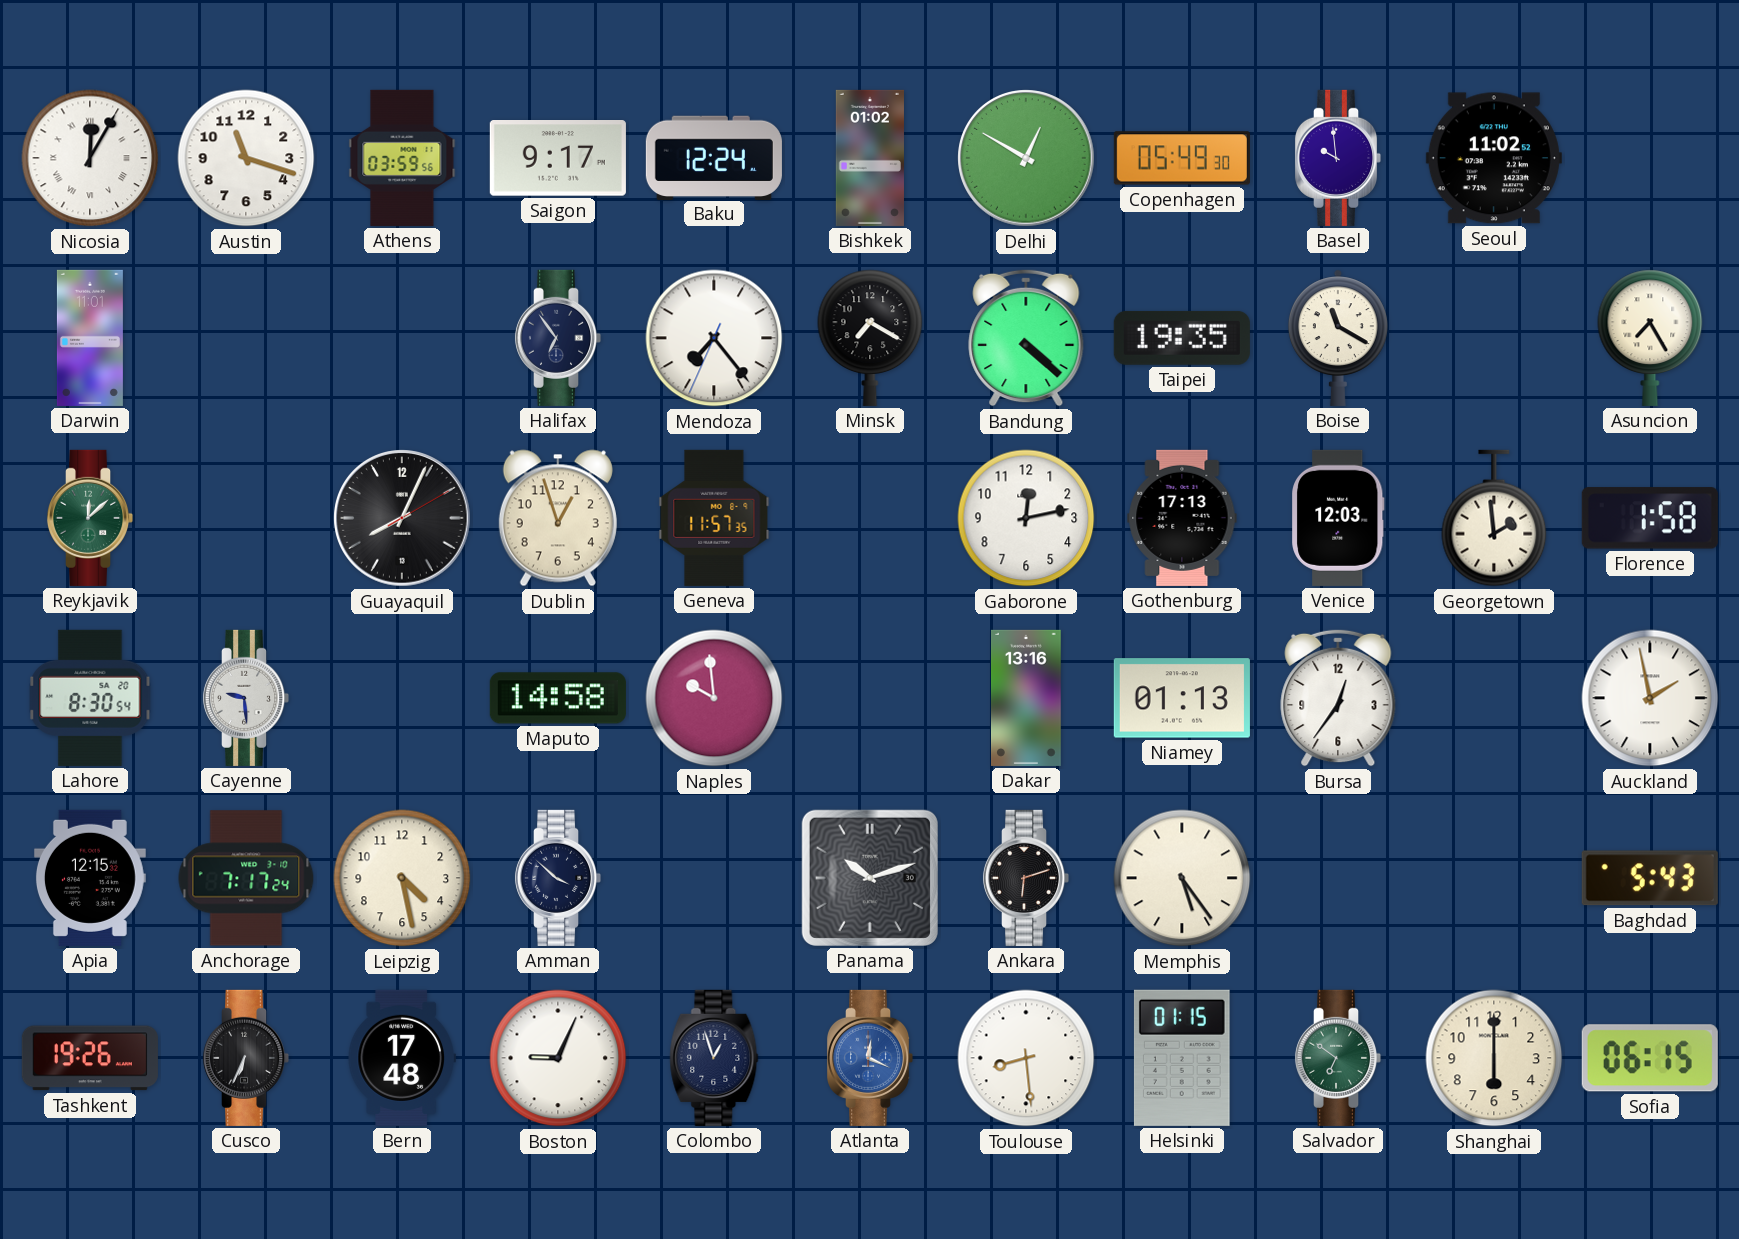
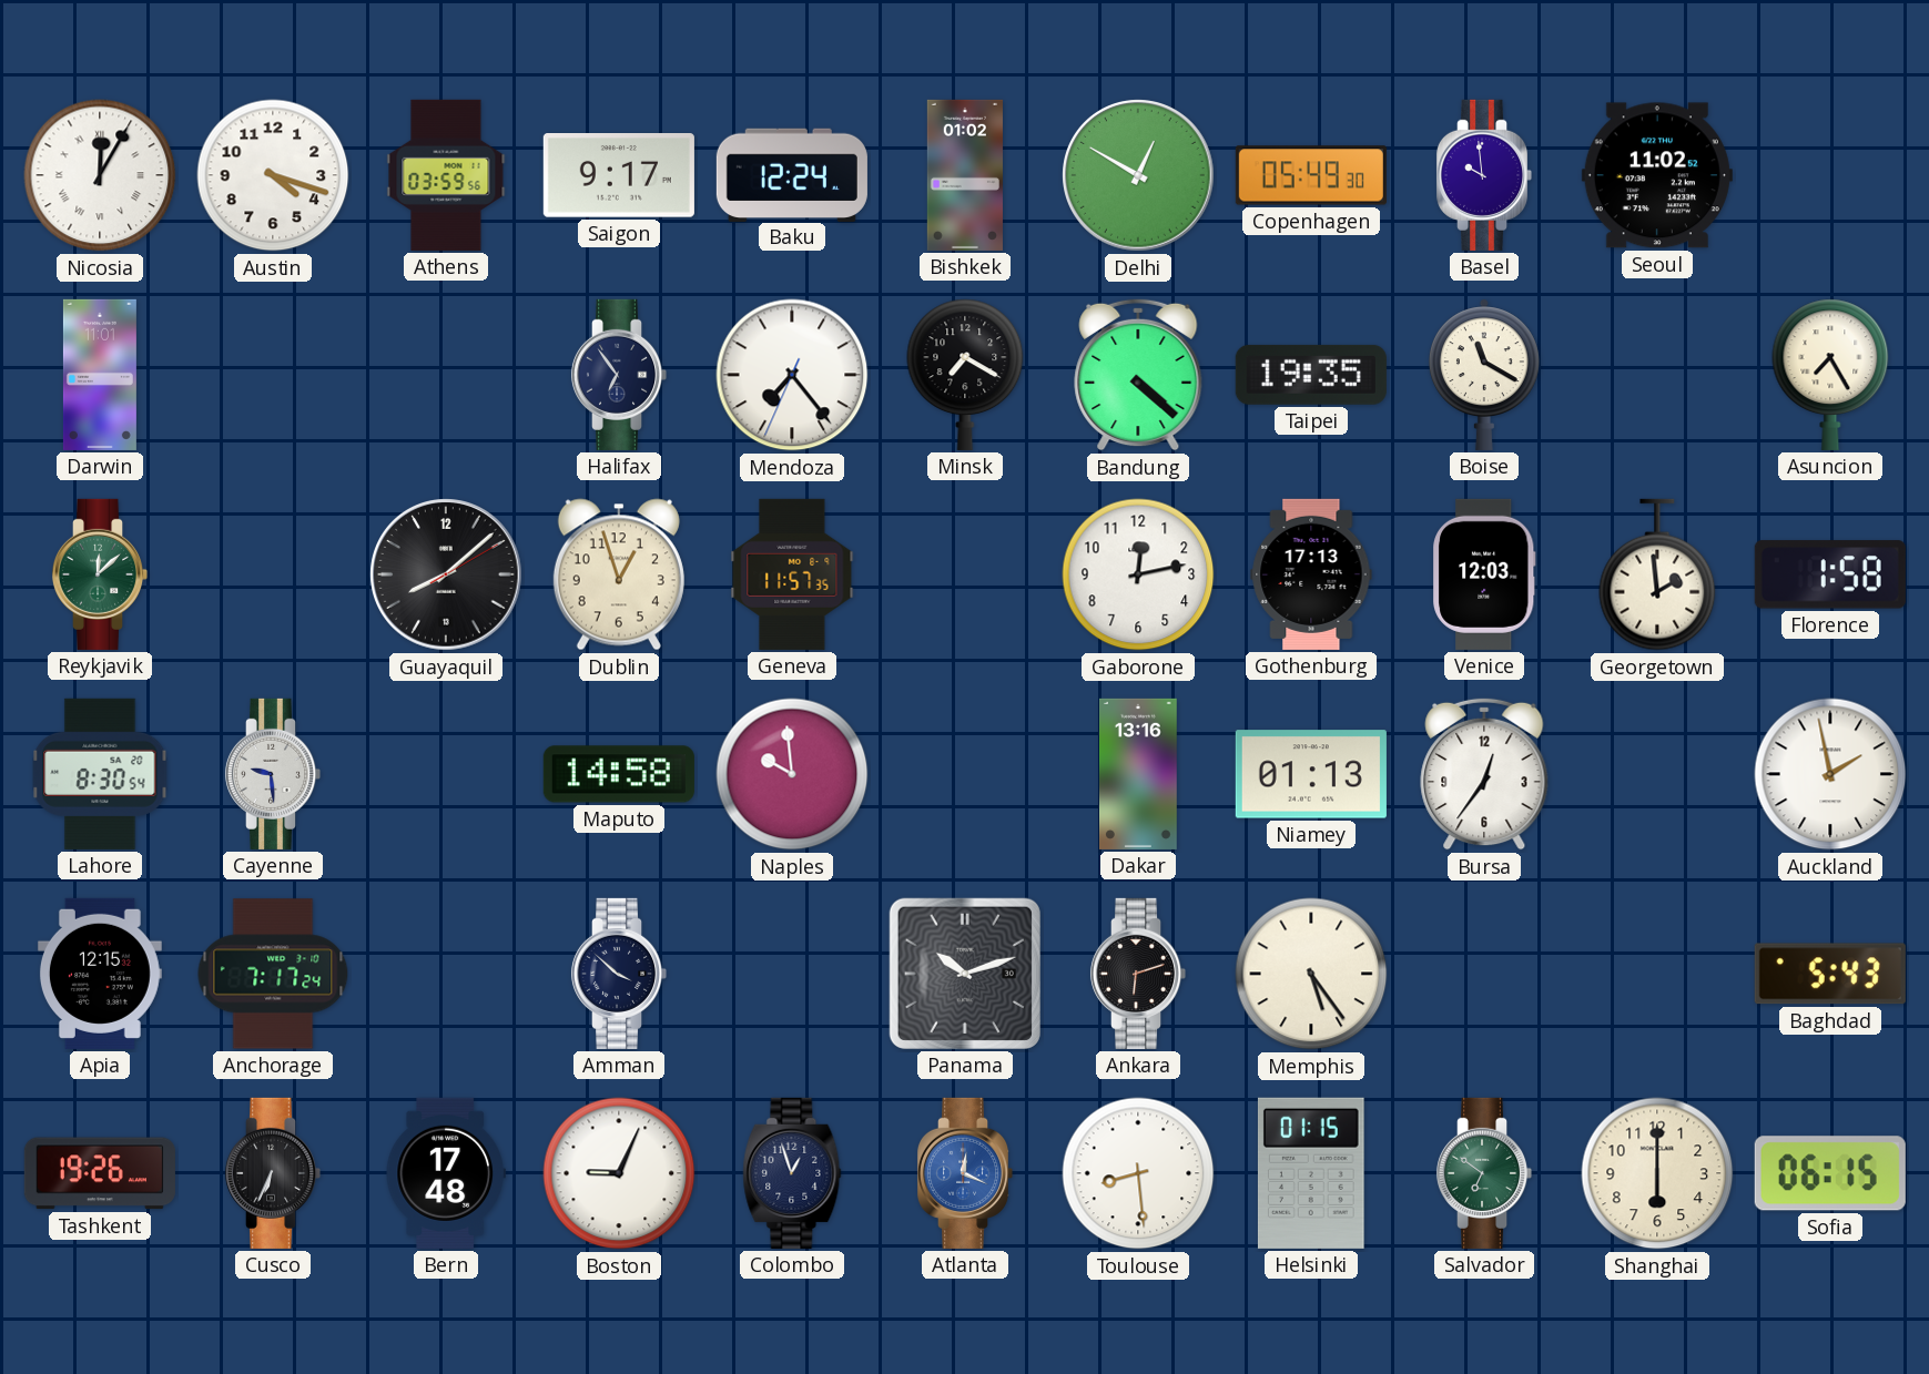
Austin: 11:18 -> 4:18
Guayaquil: 8:04 -> 8:08
Leipzig: 4:28 -> none
